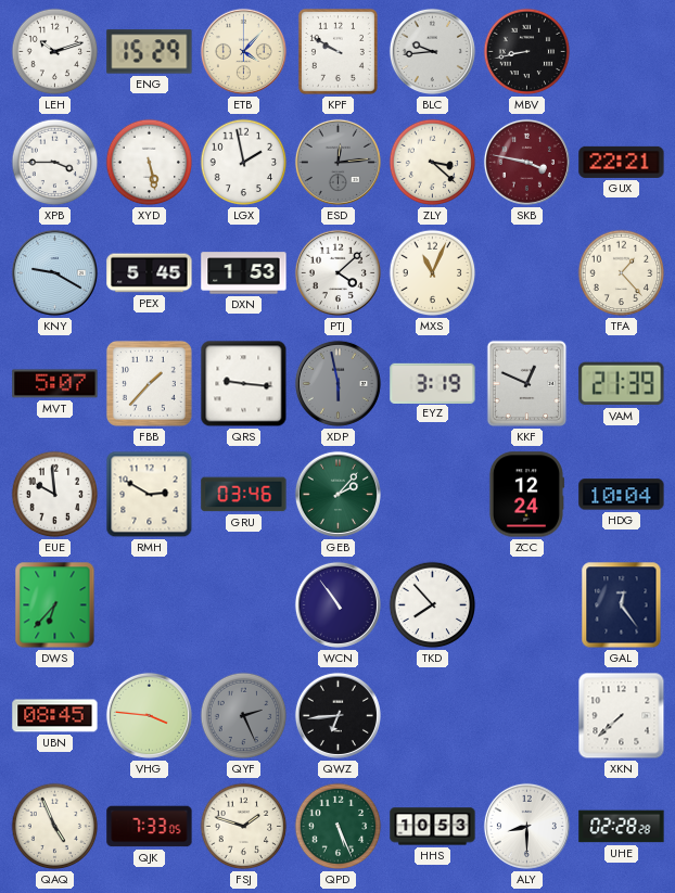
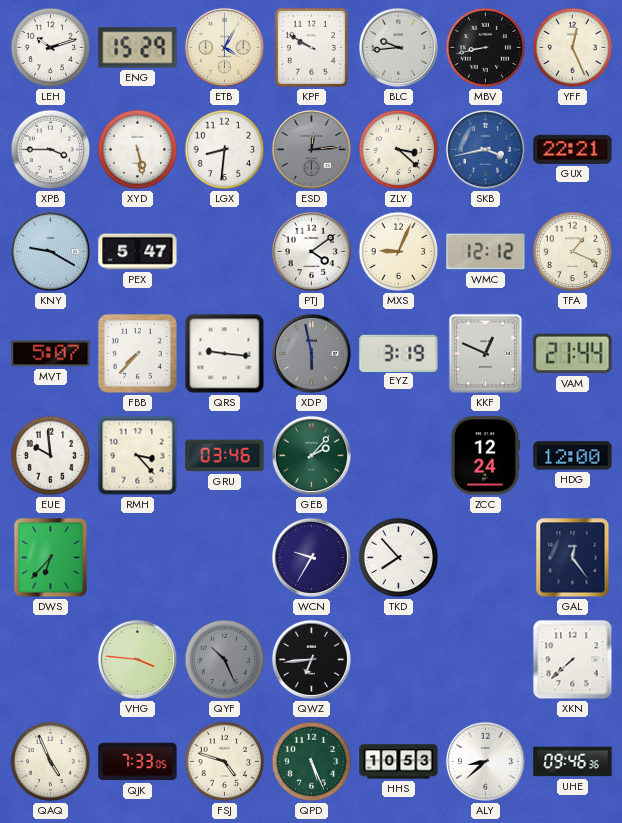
ETB: 4:07 -> 4:05
YFF: none -> 12:26
LGX: 1:58 -> 8:31
SKB: 3:47 -> 3:43
SKB dial: burgundy -> blue
PEX: 5:45 -> 5:47
DXN: 1:53 -> none
PTJ: 4:08 -> 4:09
MXS: 11:04 -> 9:04
WMC: none -> 12:12
TFA: 1:23 -> 1:19
FBB: 1:37 -> 7:37
VAM: 21:39 -> 21:44
RMH: 2:50 -> 3:23
HDG: 10:04 -> 12:00
WCN: 10:54 -> 9:35
UBN: 08:45 -> none
QYF: 2:26 -> 10:26
FSJ: 1:48 -> 4:48
ALY: 8:30 -> 8:38
UHE: 02:28 -> 09:46
